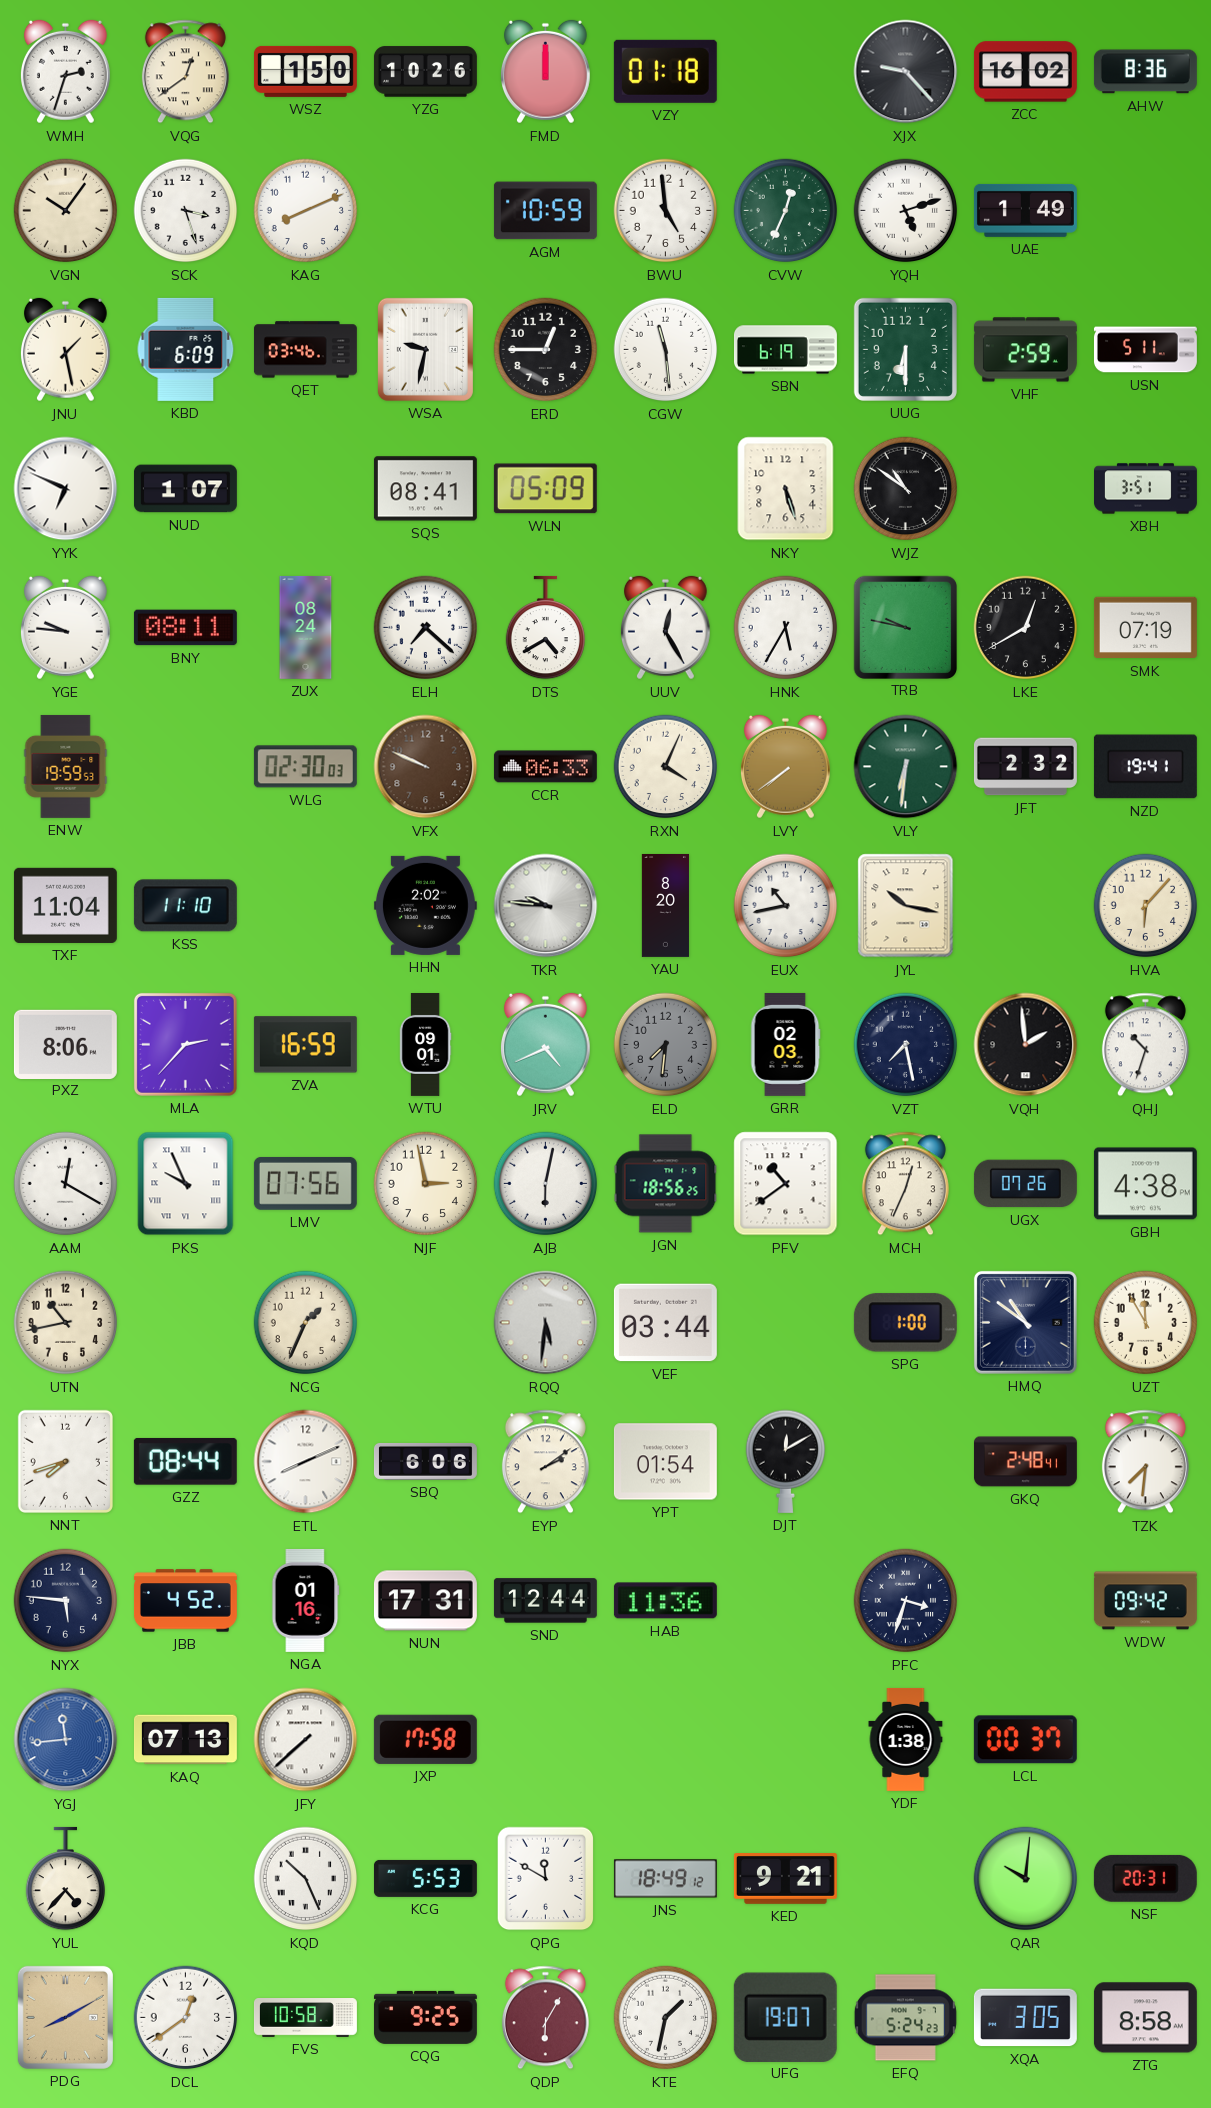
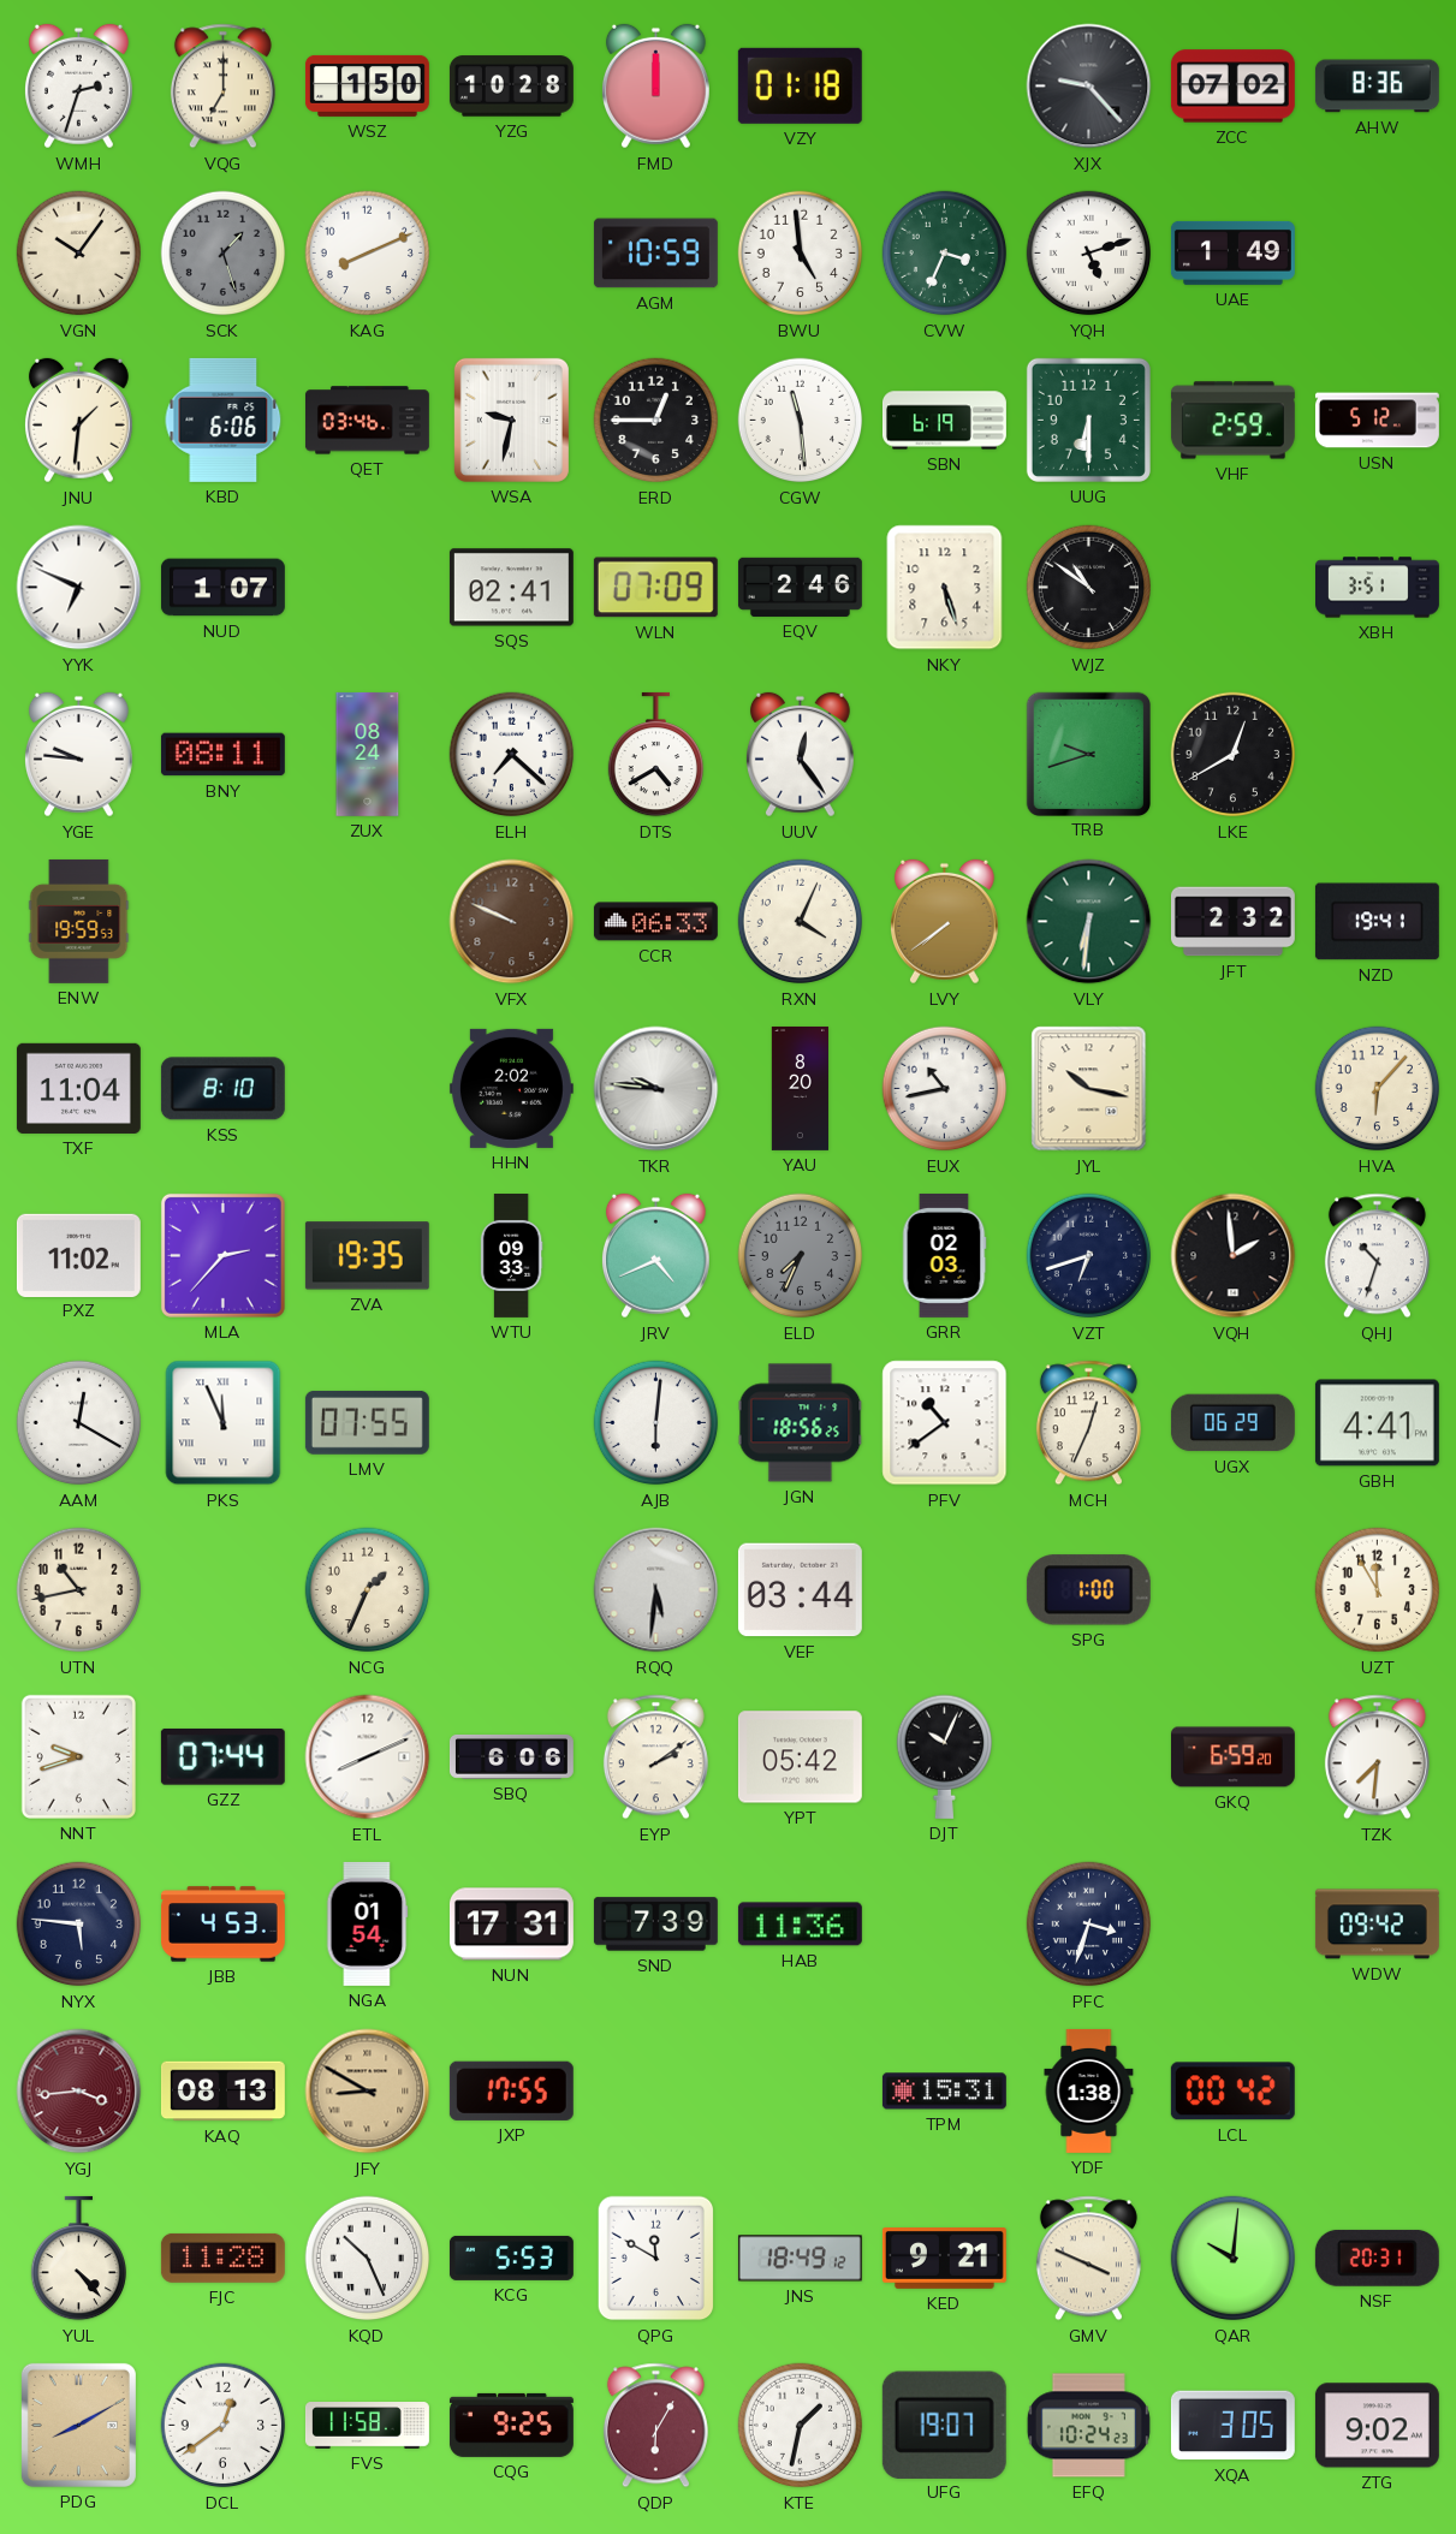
VQG: 12:39 -> 7:00
YZG: 10:26 -> 10:28
ZCC: 16:02 -> 07:02
SCK: 3:27 -> 1:27
SCK dial: white -> grey
CVW: 12:34 -> 3:34
JNU: 1:28 -> 1:31
KBD: 6:09 -> 6:06
USN: 5:11 -> 5:12
SQS: 08:41 -> 02:41
WLN: 05:09 -> 07:09
EQV: none -> 2:46
UUV: 12:25 -> 12:24
HNK: 5:35 -> none
TRB: 9:47 -> 9:42
SMK: 07:19 -> none
WLG: 02:30 -> none
KSS: 11:10 -> 8:10
PXZ: 8:06 -> 11:02
ZVA: 16:59 -> 19:35
WTU: 09:01 -> 09:33
ELD: 7:31 -> 7:34
VZT: 7:28 -> 6:42
PKS: 9:56 -> 11:56
LMV: 07:56 -> 07:55
NJF: 2:58 -> none
AJB: 6:02 -> 6:01
UGX: 07:26 -> 06:29
GBH: 4:38 -> 4:41
HMQ: 10:51 -> none
NNT: 7:42 -> 9:42
GZZ: 08:44 -> 07:44
YPT: 01:54 -> 05:42
DJT: 12:10 -> 10:04
GKQ: 2:48 -> 6:59
JBB: 4:52 -> 4:53
NGA: 01:16 -> 01:54
SND: 12:44 -> 7:39
YGJ: 11:44 -> 3:44
YGJ dial: blue -> burgundy
KAQ: 07:13 -> 08:13
JFY: 7:38 -> 8:50
JFY dial: white -> champagne
JXP: 17:58 -> 17:55
TPM: none -> 15:31
LCL: 00:37 -> 00:42
YUL: 4:37 -> 4:23
FJC: none -> 11:28
GMV: none -> 3:49
FVS: 10:58 -> 11:58
EFQ: 5:24 -> 10:24
ZTG: 8:58 -> 9:02
